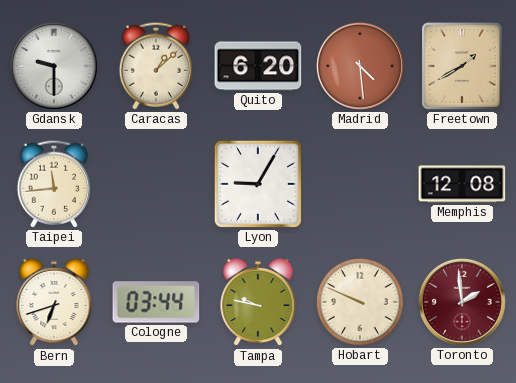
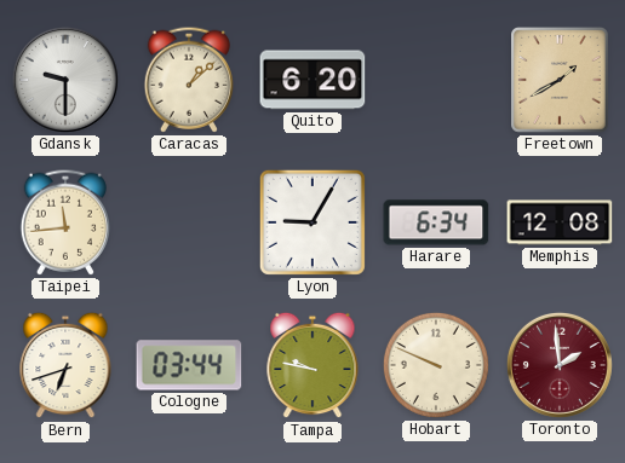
Madrid: 4:29 -> none
Harare: none -> 6:34
